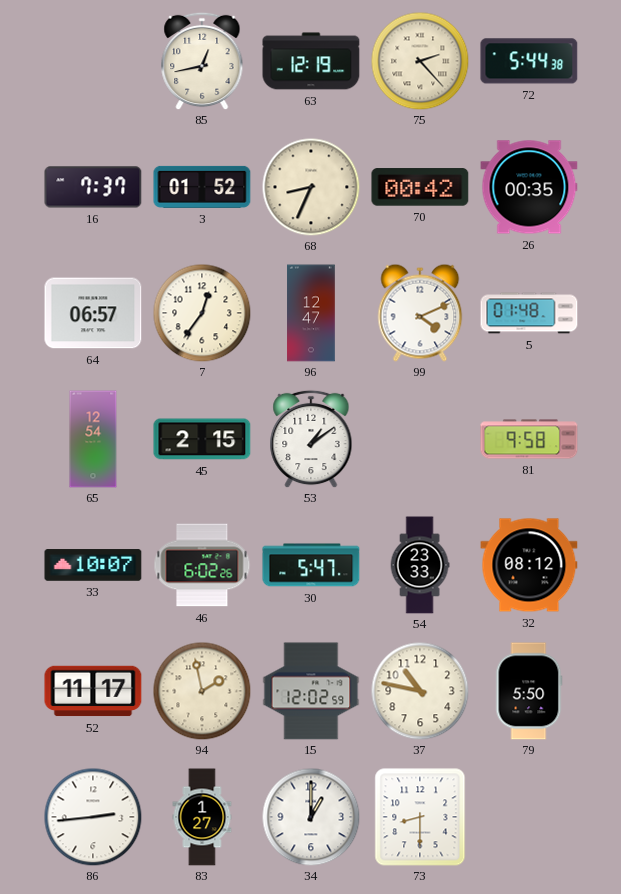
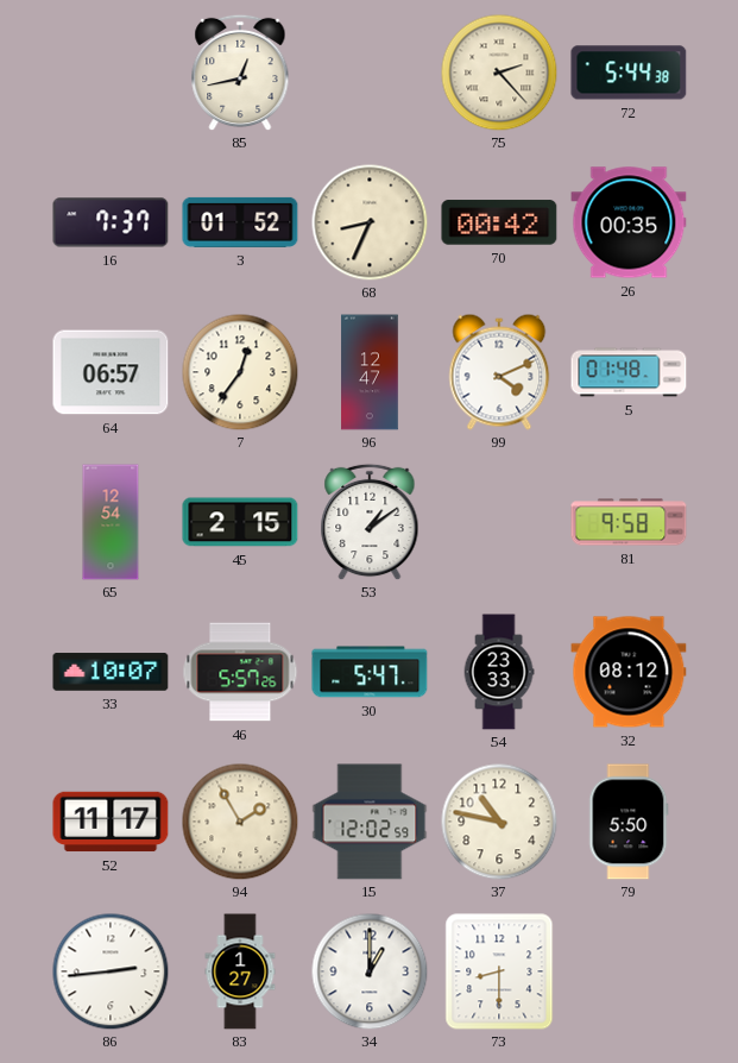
63: 12:19 -> none
46: 6:02 -> 5:57
94: 1:58 -> 1:55
